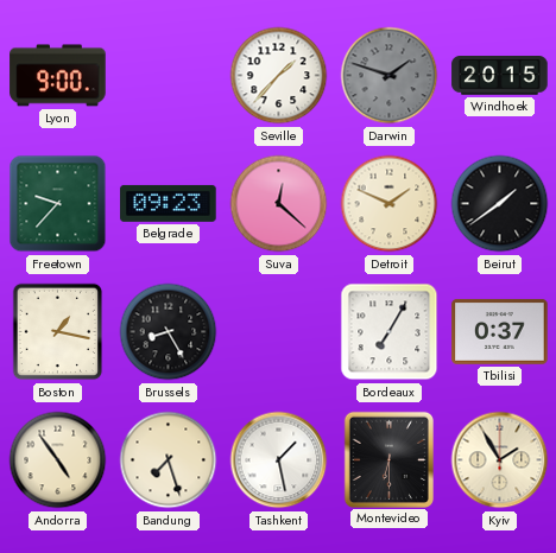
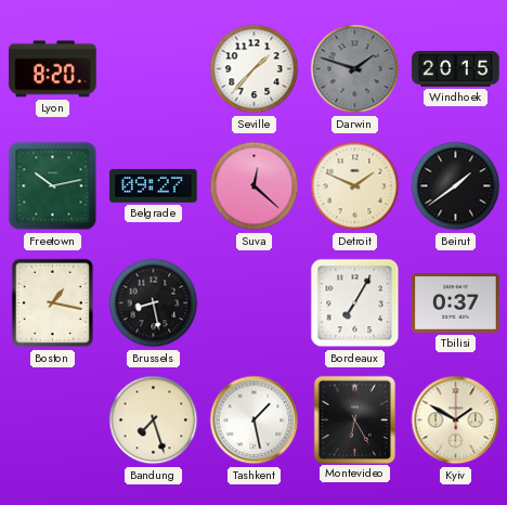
Lyon: 9:00 -> 8:20
Freetown: 9:37 -> 10:13
Belgrade: 09:23 -> 09:27
Brussels: 8:25 -> 8:28
Andorra: 4:54 -> none
Montevideo: 6:30 -> 6:25
Kyiv: 1:55 -> 1:50
